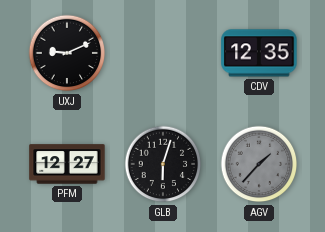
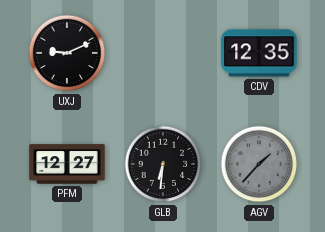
GLB: 6:03 -> 6:31
